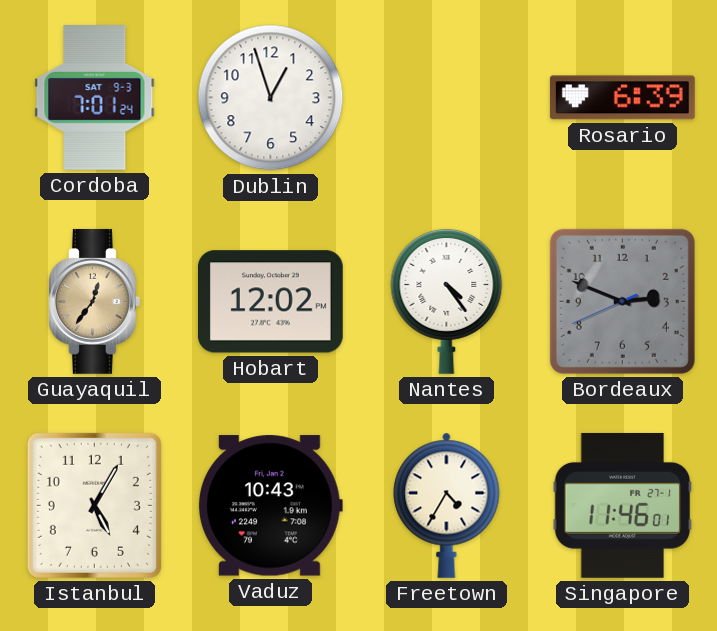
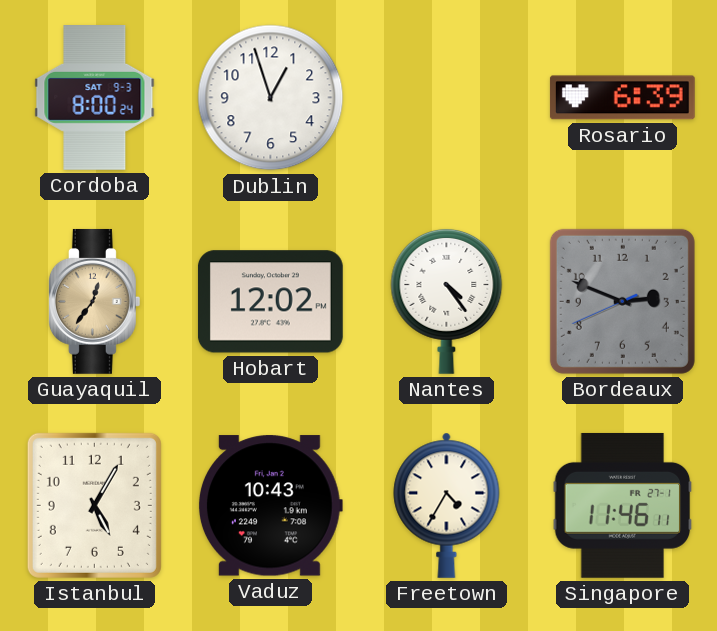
Cordoba: 7:01 -> 8:00
Singapore: 11:46:01 -> 11:46:11
